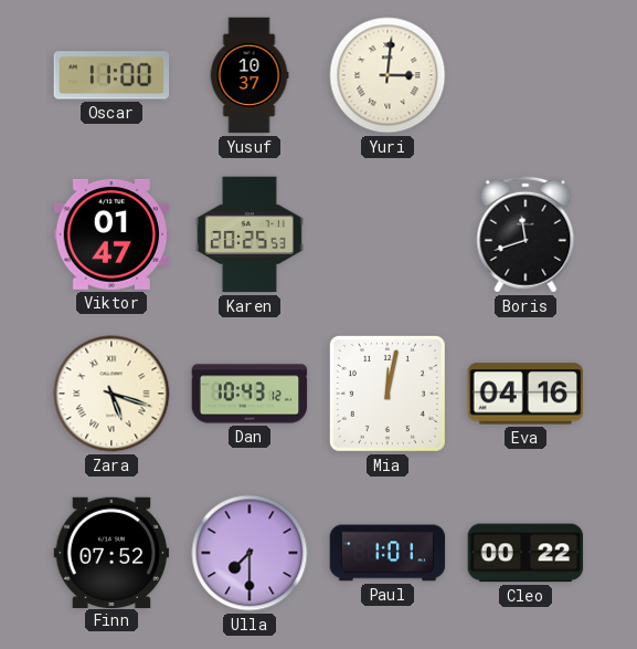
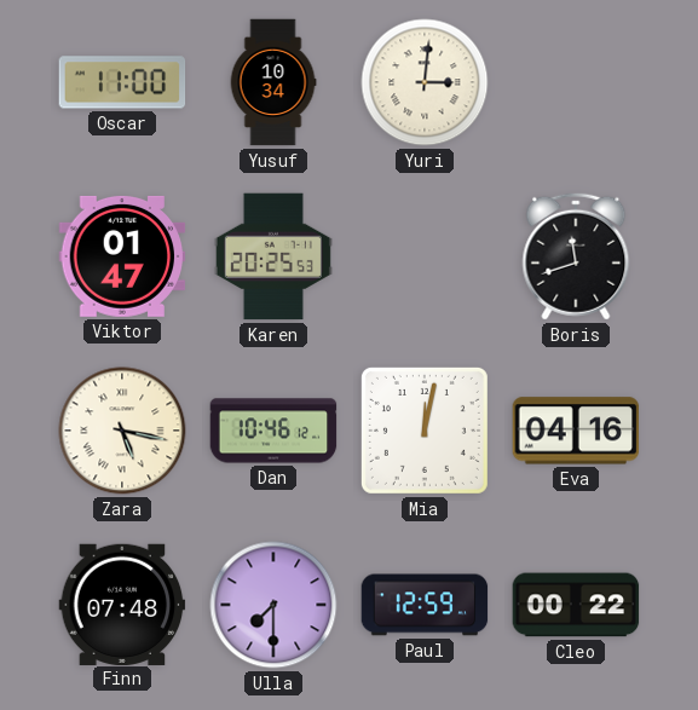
Yusuf: 10:37 -> 10:34
Zara: 5:18 -> 5:17
Dan: 10:43 -> 10:46
Finn: 07:52 -> 07:48
Paul: 1:01 -> 12:59
